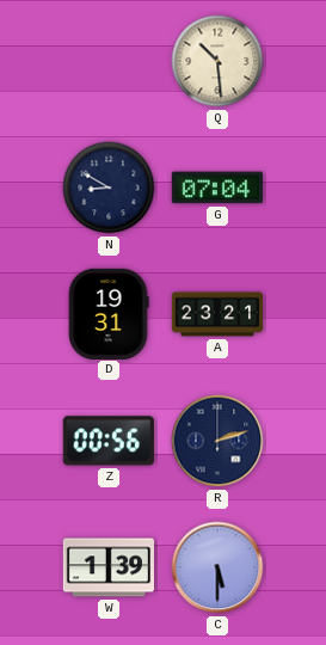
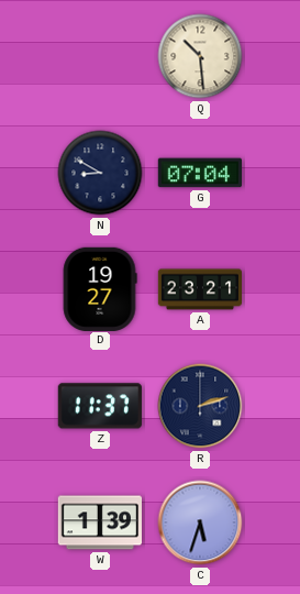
D: 19:31 -> 19:27
Z: 00:56 -> 11:37
C: 5:30 -> 5:33
